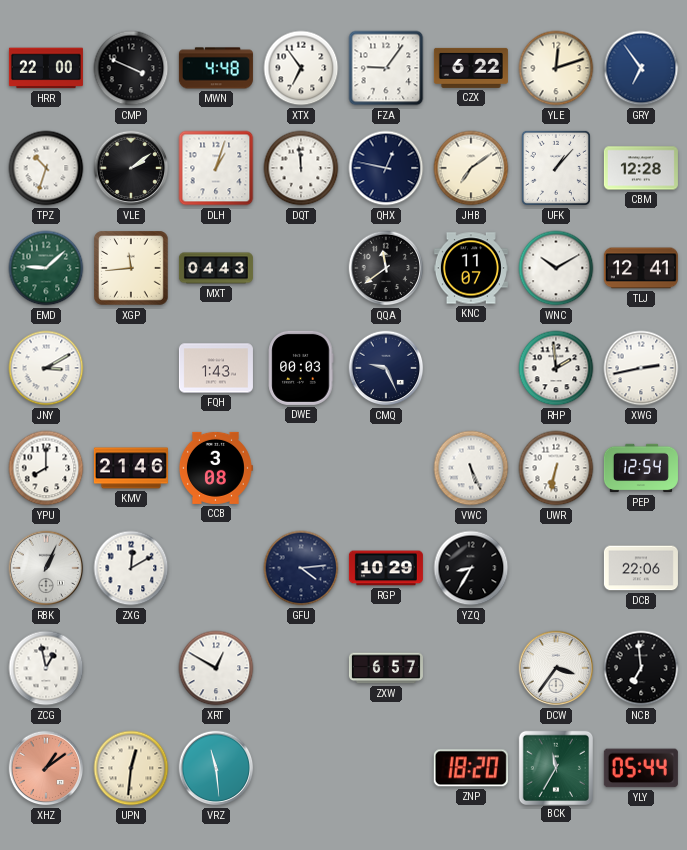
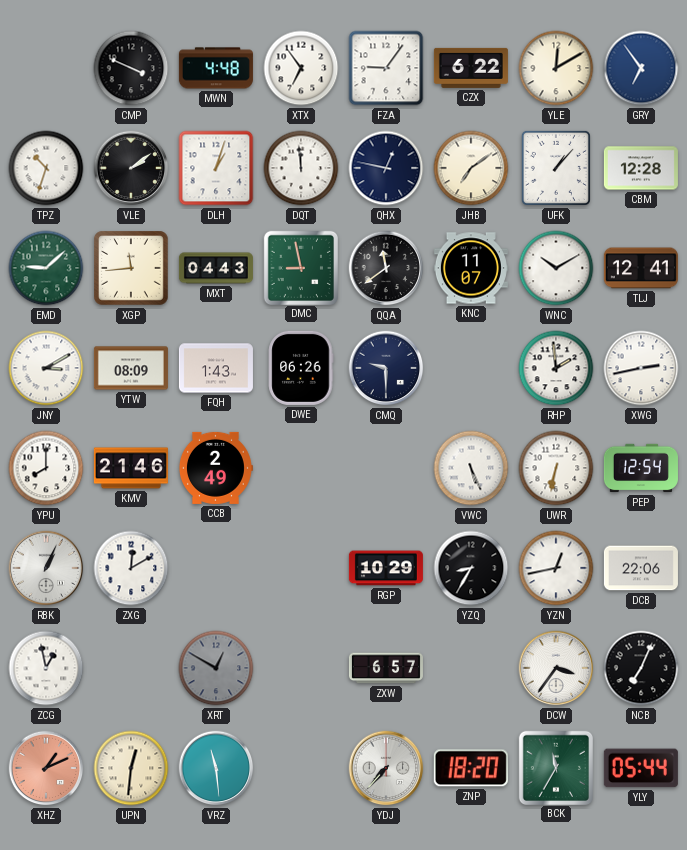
HRR: 22:00 -> none
YLE: 12:12 -> 12:10
DMC: none -> 8:58
YTW: none -> 08:09
DWE: 00:03 -> 06:26
CMQ: 9:26 -> 9:30
CCB: 3:08 -> 2:49
GFU: 4:14 -> none
YZN: none -> 12:43
XRT dial: white -> grey
NCB: 6:59 -> 7:04
XHZ: 1:09 -> 1:11
YDJ: none -> 7:37
